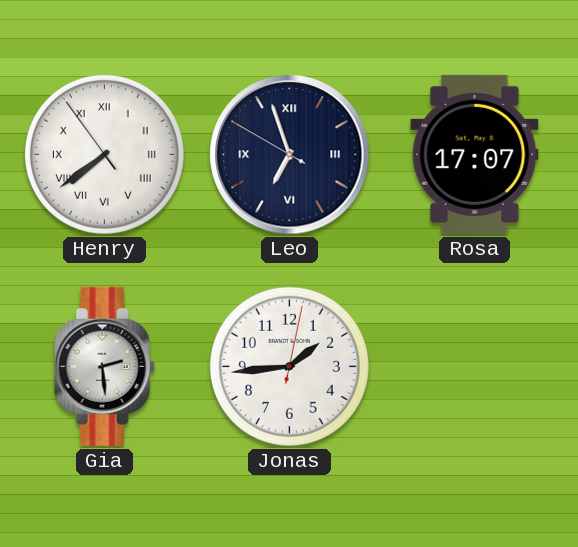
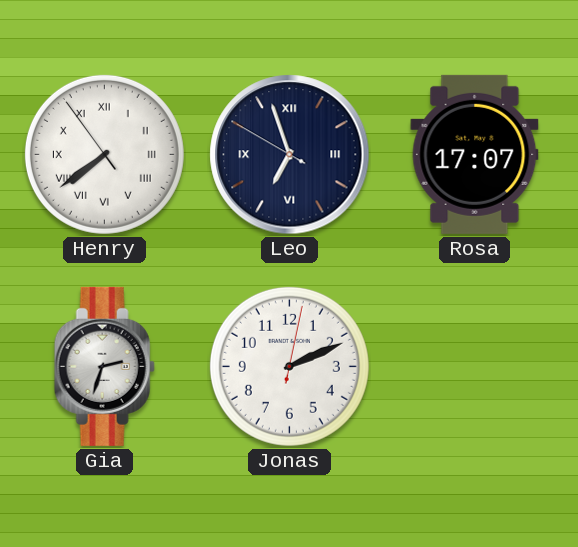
Gia: 2:29 -> 2:33
Jonas: 1:44 -> 2:11
